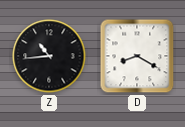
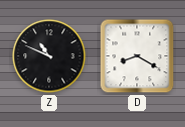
Z: 10:44 -> 10:49
